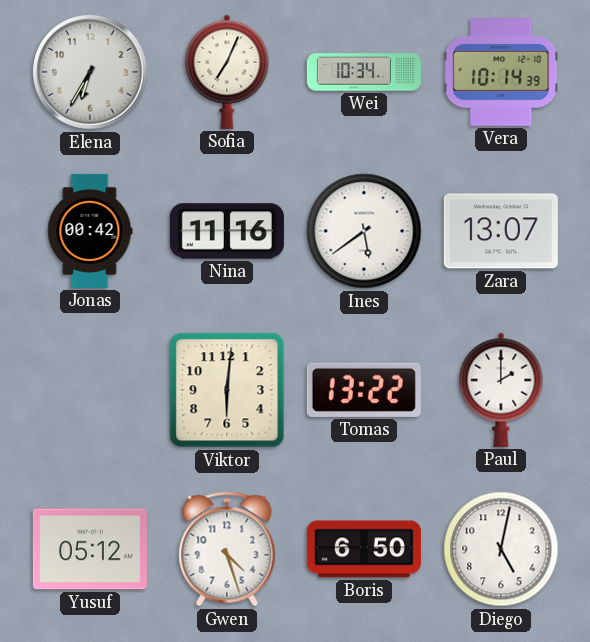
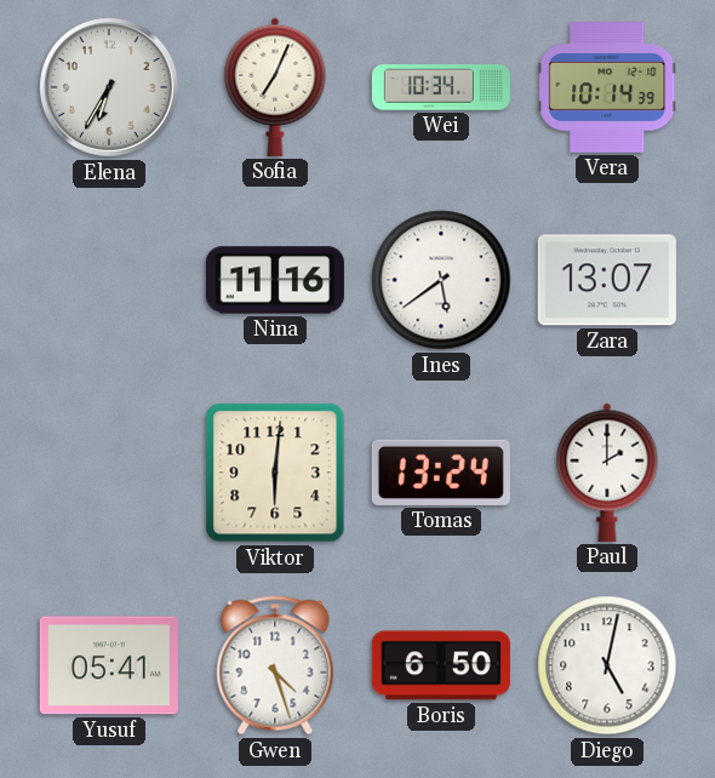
Jonas: 00:42 -> none
Tomas: 13:22 -> 13:24
Yusuf: 05:12 -> 05:41
